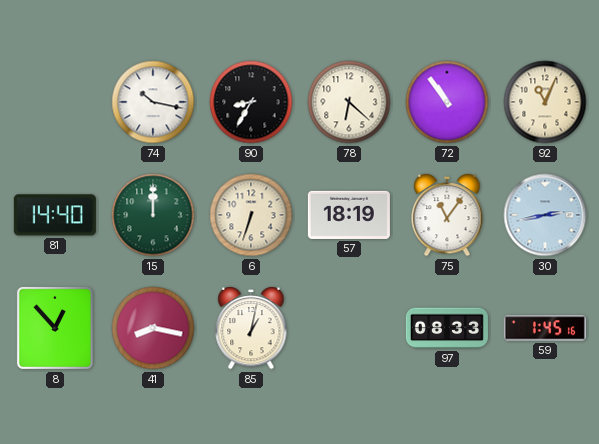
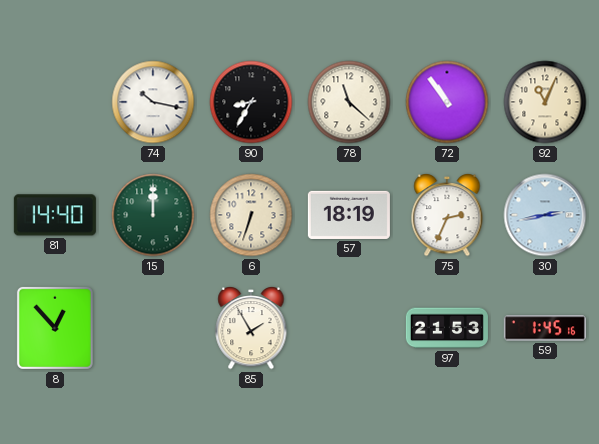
78: 6:22 -> 11:22
75: 11:06 -> 2:34
41: 8:17 -> none
85: 1:02 -> 1:55
97: 08:33 -> 21:53
